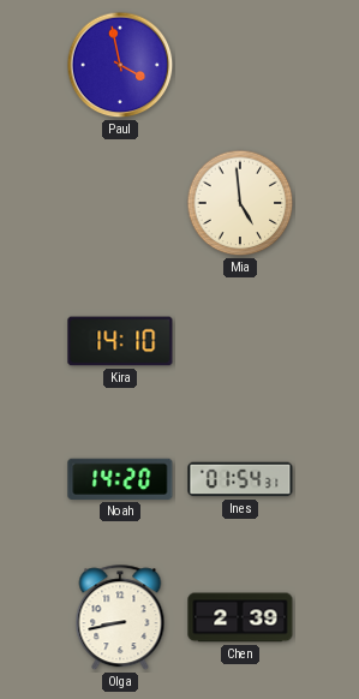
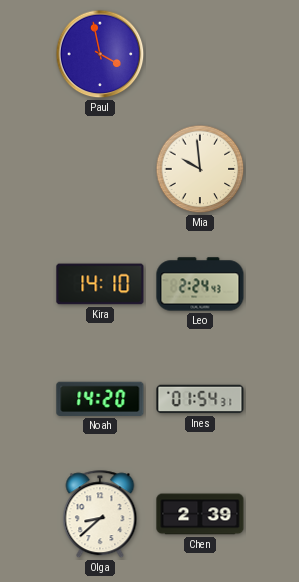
Mia: 4:59 -> 9:59
Leo: none -> 2:24
Olga: 8:43 -> 8:38
